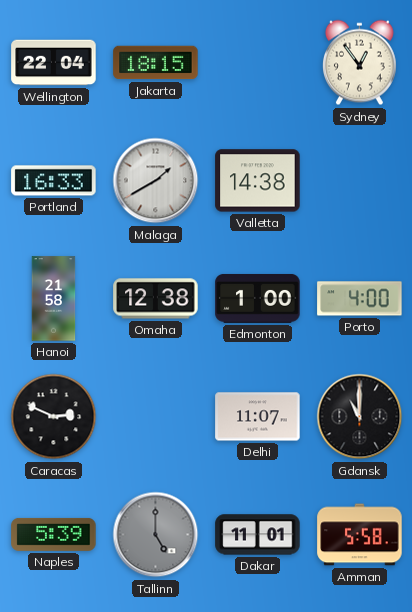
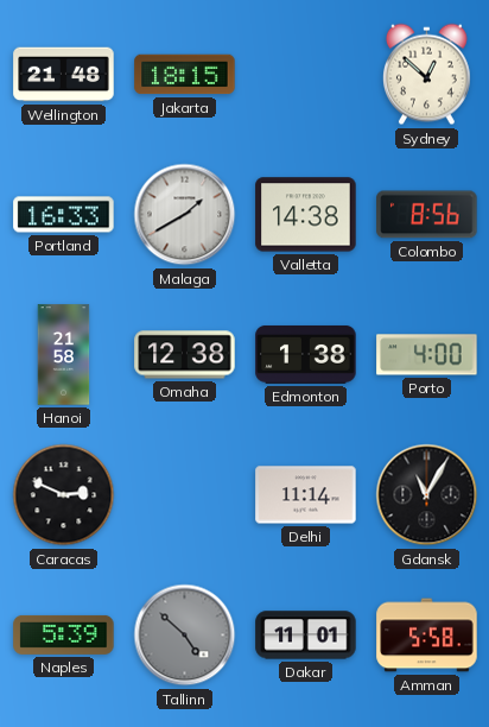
Wellington: 22:04 -> 21:48
Sydney: 12:54 -> 12:52
Colombo: none -> 8:56
Edmonton: 1:00 -> 1:38
Delhi: 11:07 -> 11:14
Gdansk: 11:00 -> 11:05
Tallinn: 5:00 -> 4:52
